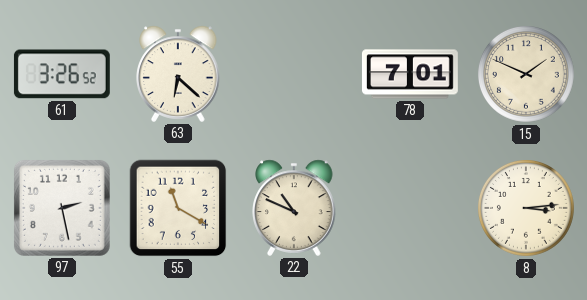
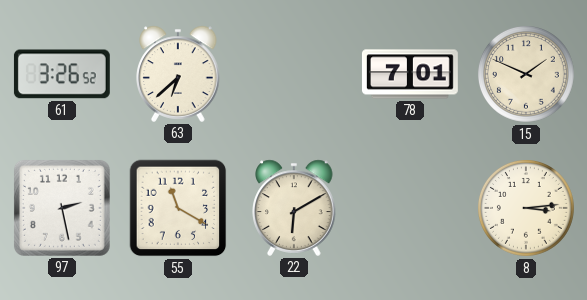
63: 6:22 -> 6:38
22: 10:49 -> 6:10
